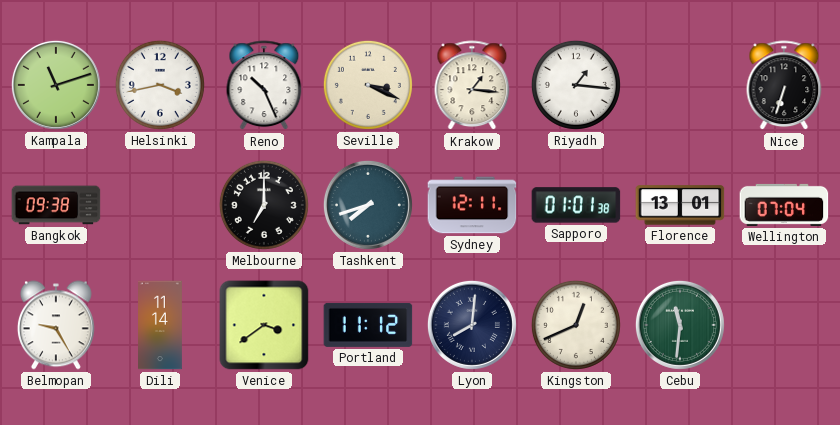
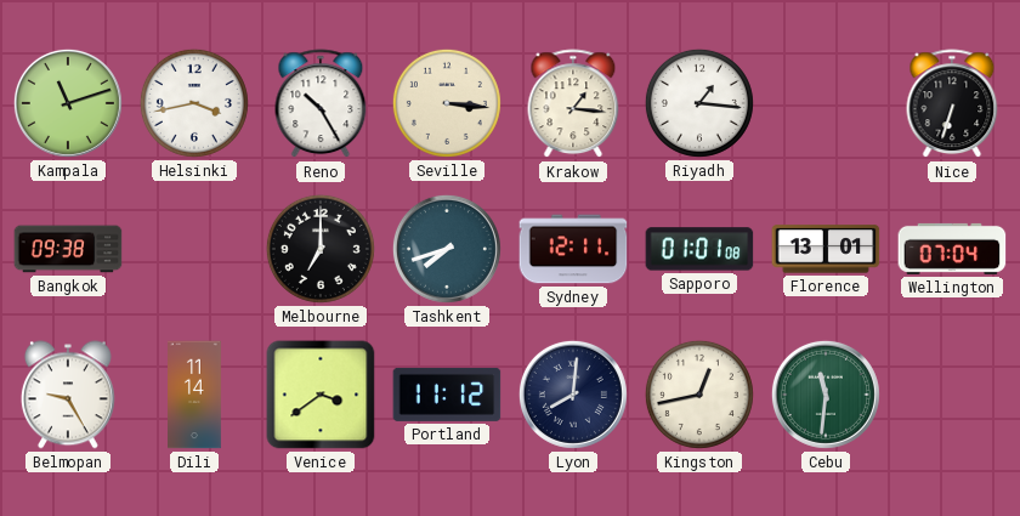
Reno: 10:26 -> 10:25
Seville: 3:19 -> 3:16
Sapporo: 01:01:38 -> 01:01:08
Kingston: 12:41 -> 12:43
